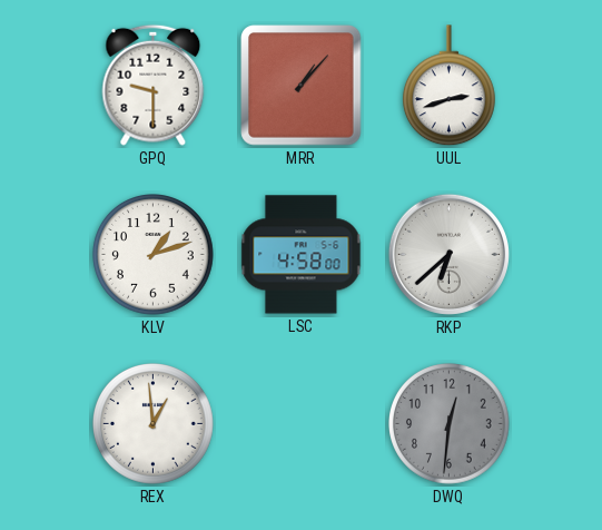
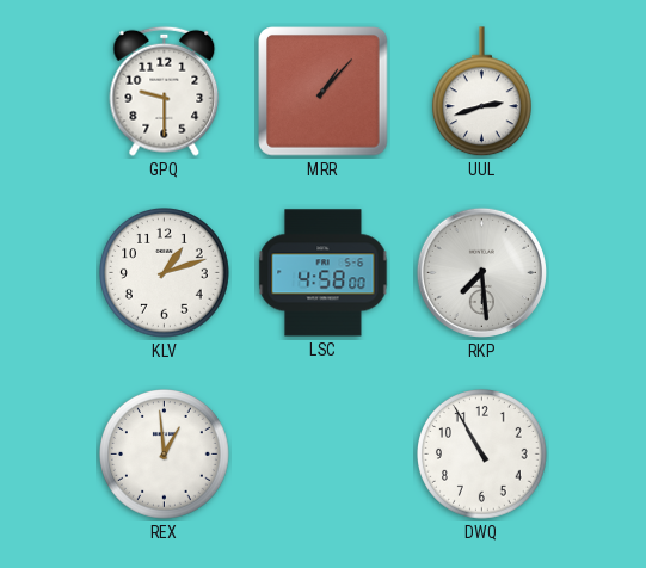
RKP: 6:38 -> 7:29
DWQ: 12:31 -> 10:55
DWQ dial: grey -> white
